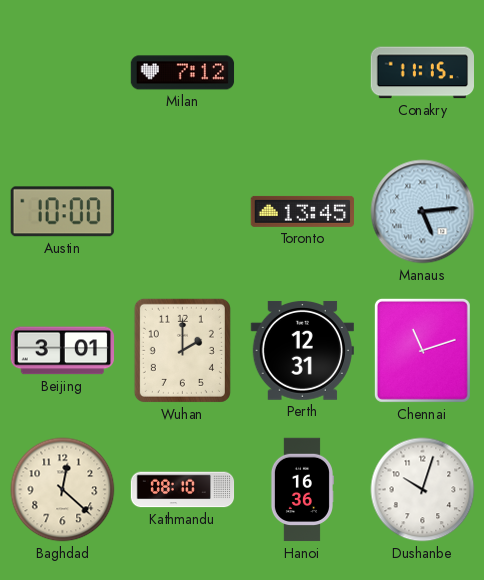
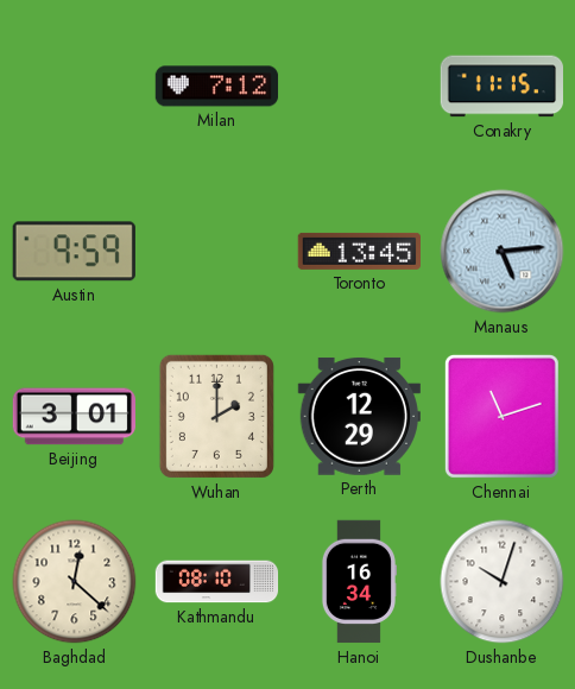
Austin: 10:00 -> 9:59
Perth: 12:31 -> 12:29
Hanoi: 16:36 -> 16:34
